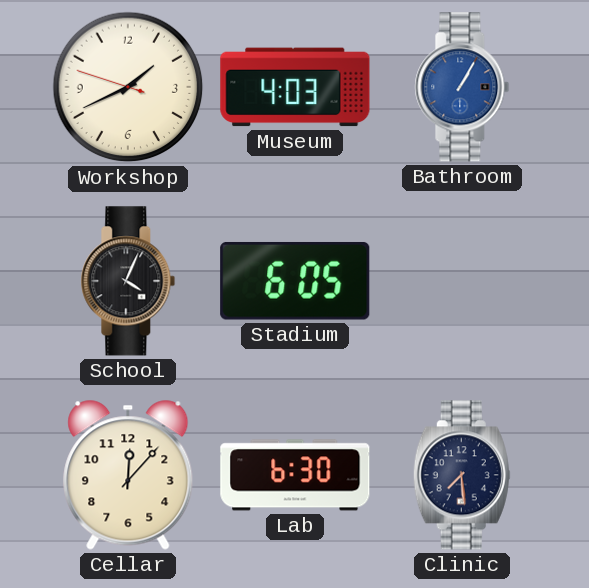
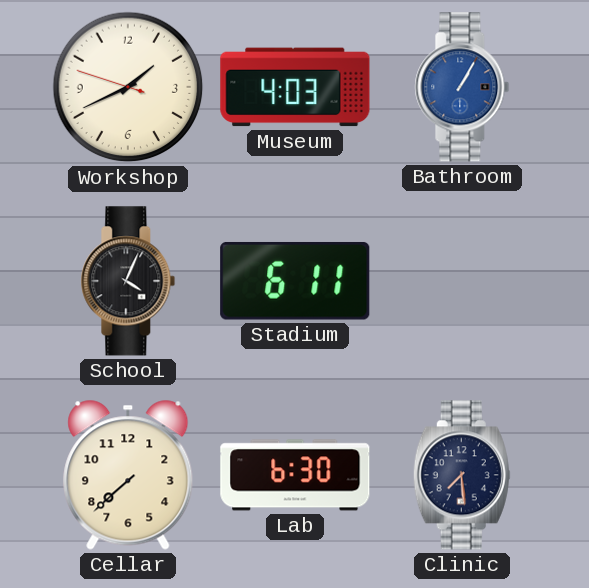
Stadium: 6:05 -> 6:11
Cellar: 12:07 -> 7:38
